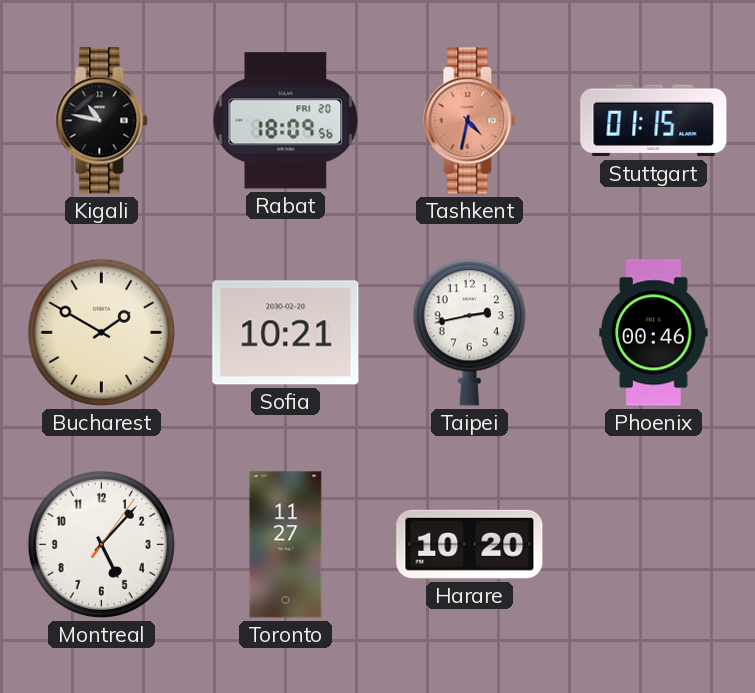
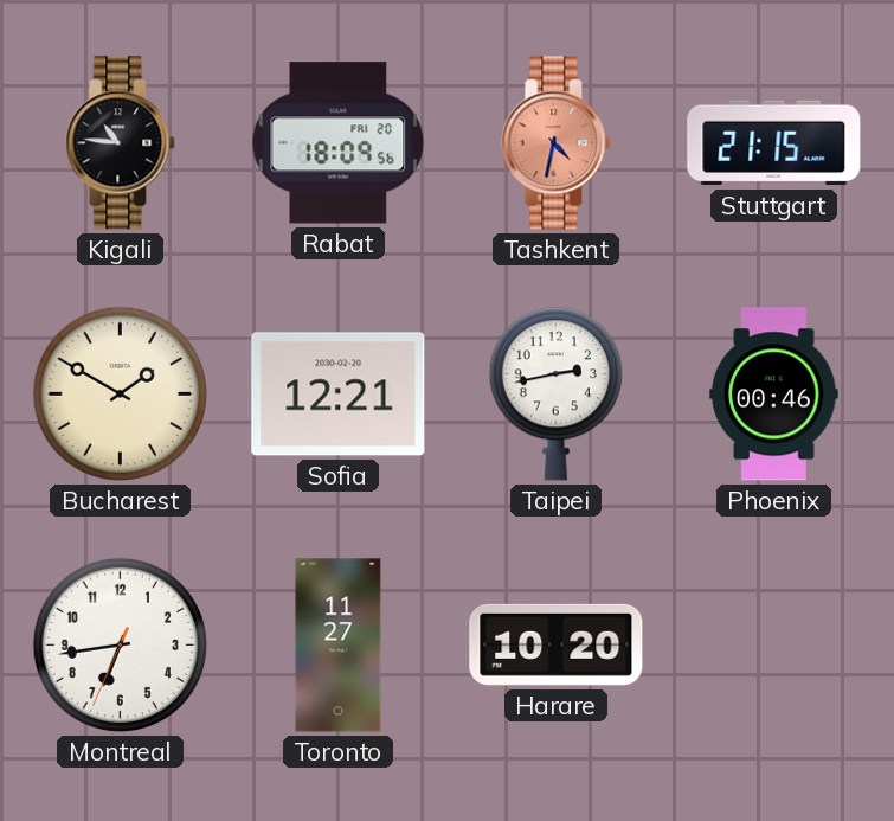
Kigali: 10:47 -> 10:46
Stuttgart: 01:15 -> 21:15
Sofia: 10:21 -> 12:21
Montreal: 5:07 -> 6:43
